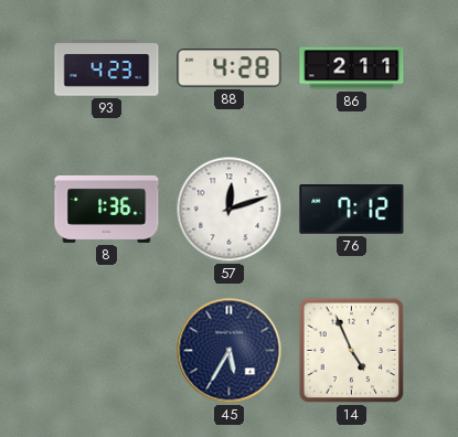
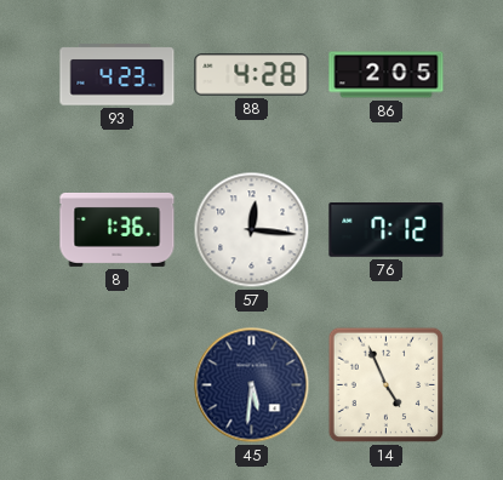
86: 2:11 -> 2:05
57: 12:12 -> 12:16
45: 5:35 -> 5:31
